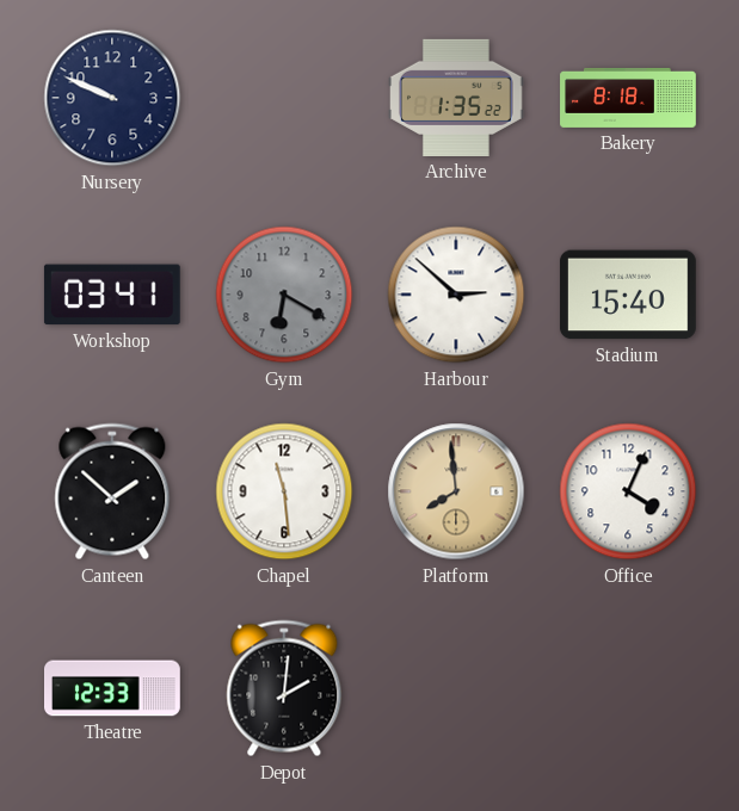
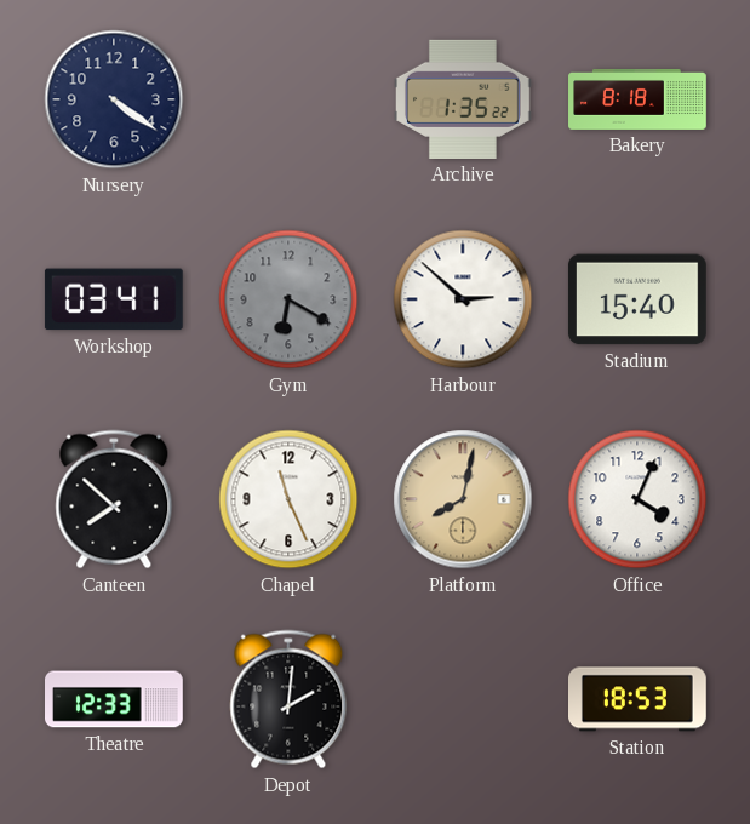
Nursery: 9:49 -> 4:21
Canteen: 1:52 -> 7:52
Chapel: 11:29 -> 11:26
Platform: 7:59 -> 8:02
Station: none -> 18:53
